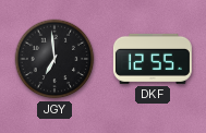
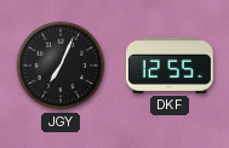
JGY: 6:59 -> 7:04
